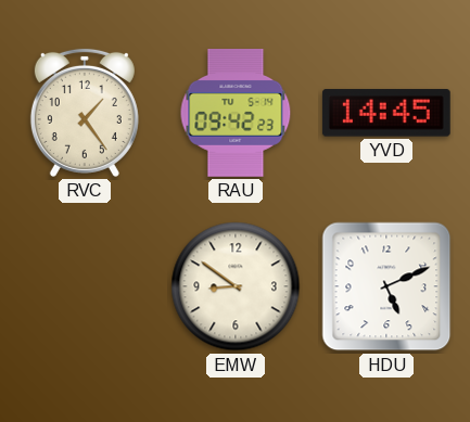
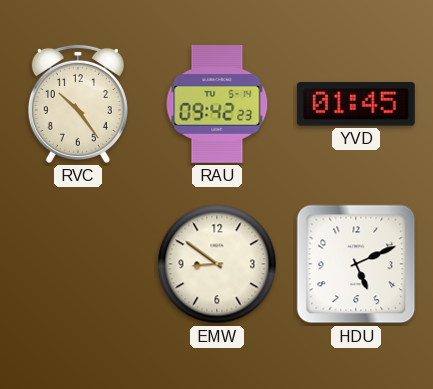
RVC: 1:24 -> 10:24
YVD: 14:45 -> 01:45
